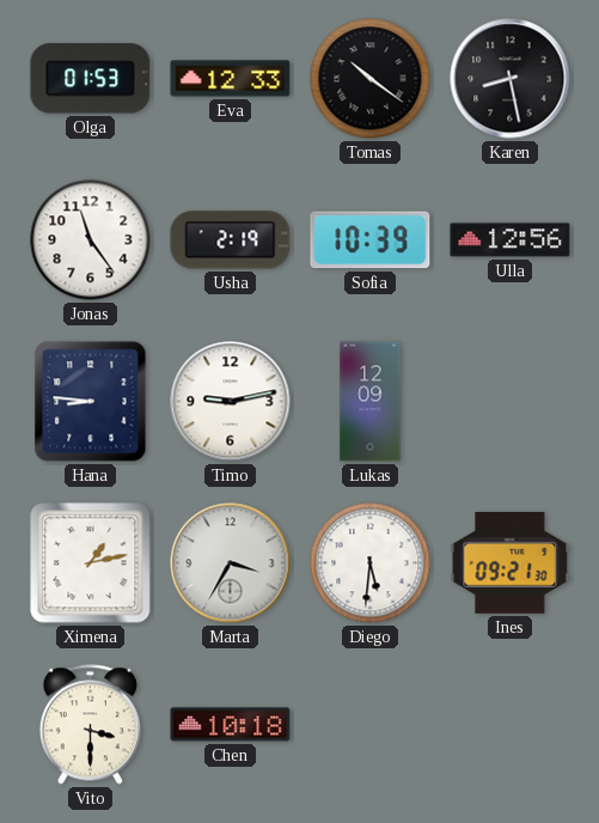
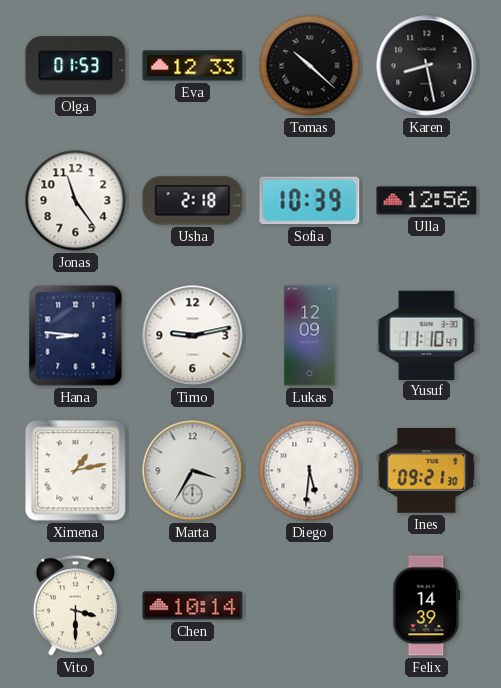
Tomas: 10:21 -> 10:22
Usha: 2:19 -> 2:18
Yusuf: none -> 11:10
Chen: 10:18 -> 10:14
Felix: none -> 14:39
